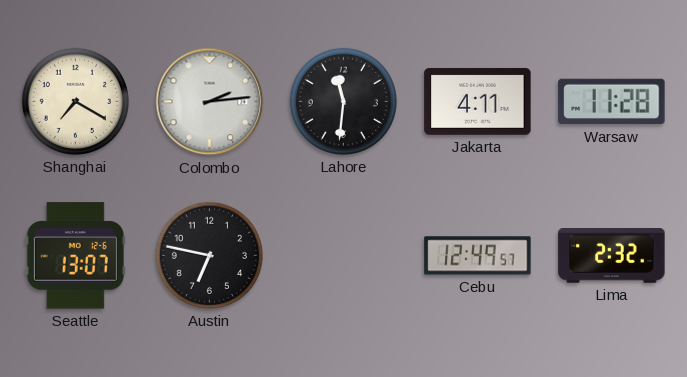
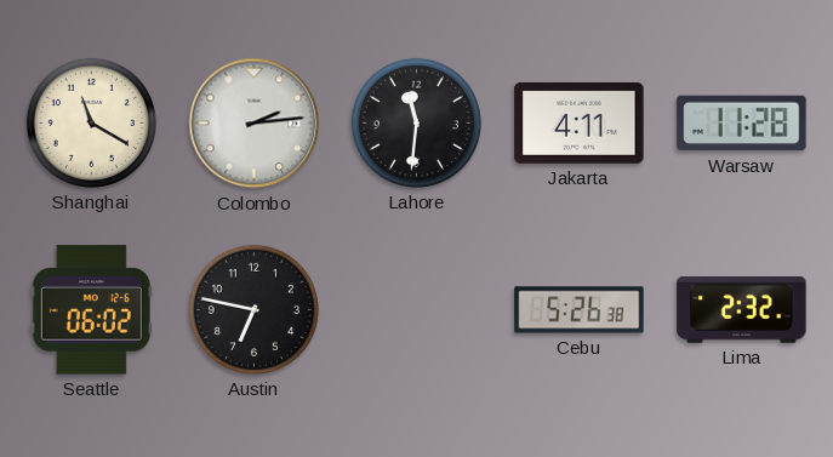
Shanghai: 7:20 -> 11:20
Seattle: 13:07 -> 06:02
Cebu: 12:49 -> 5:26
